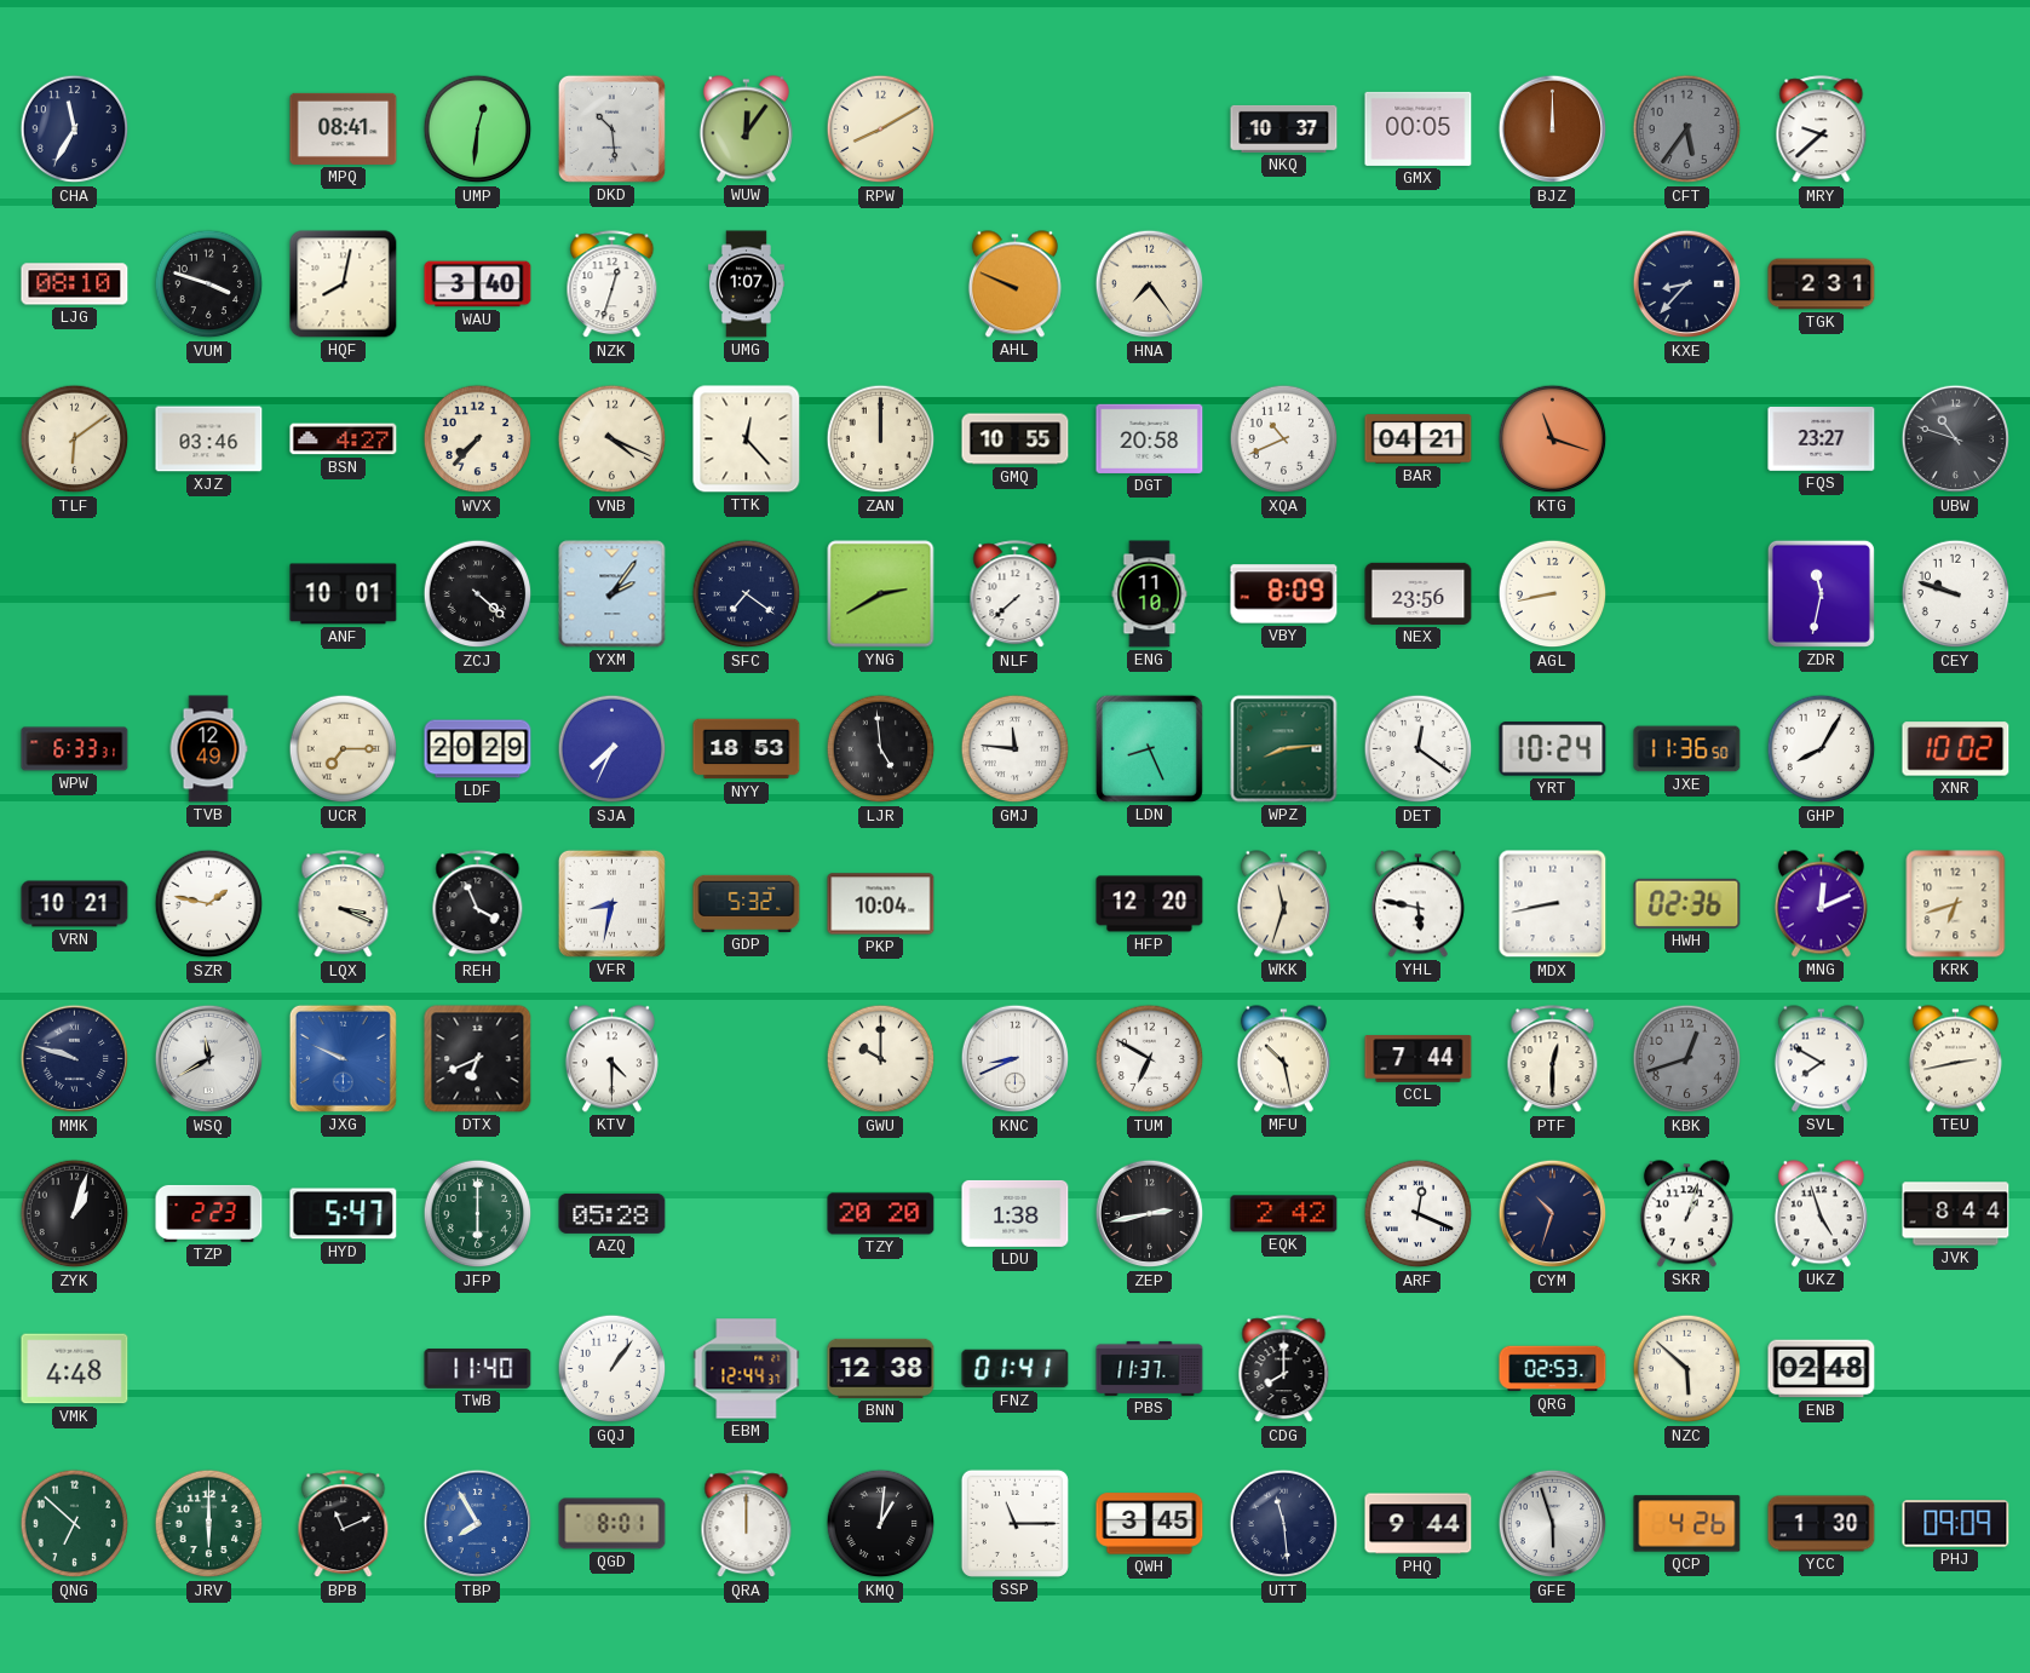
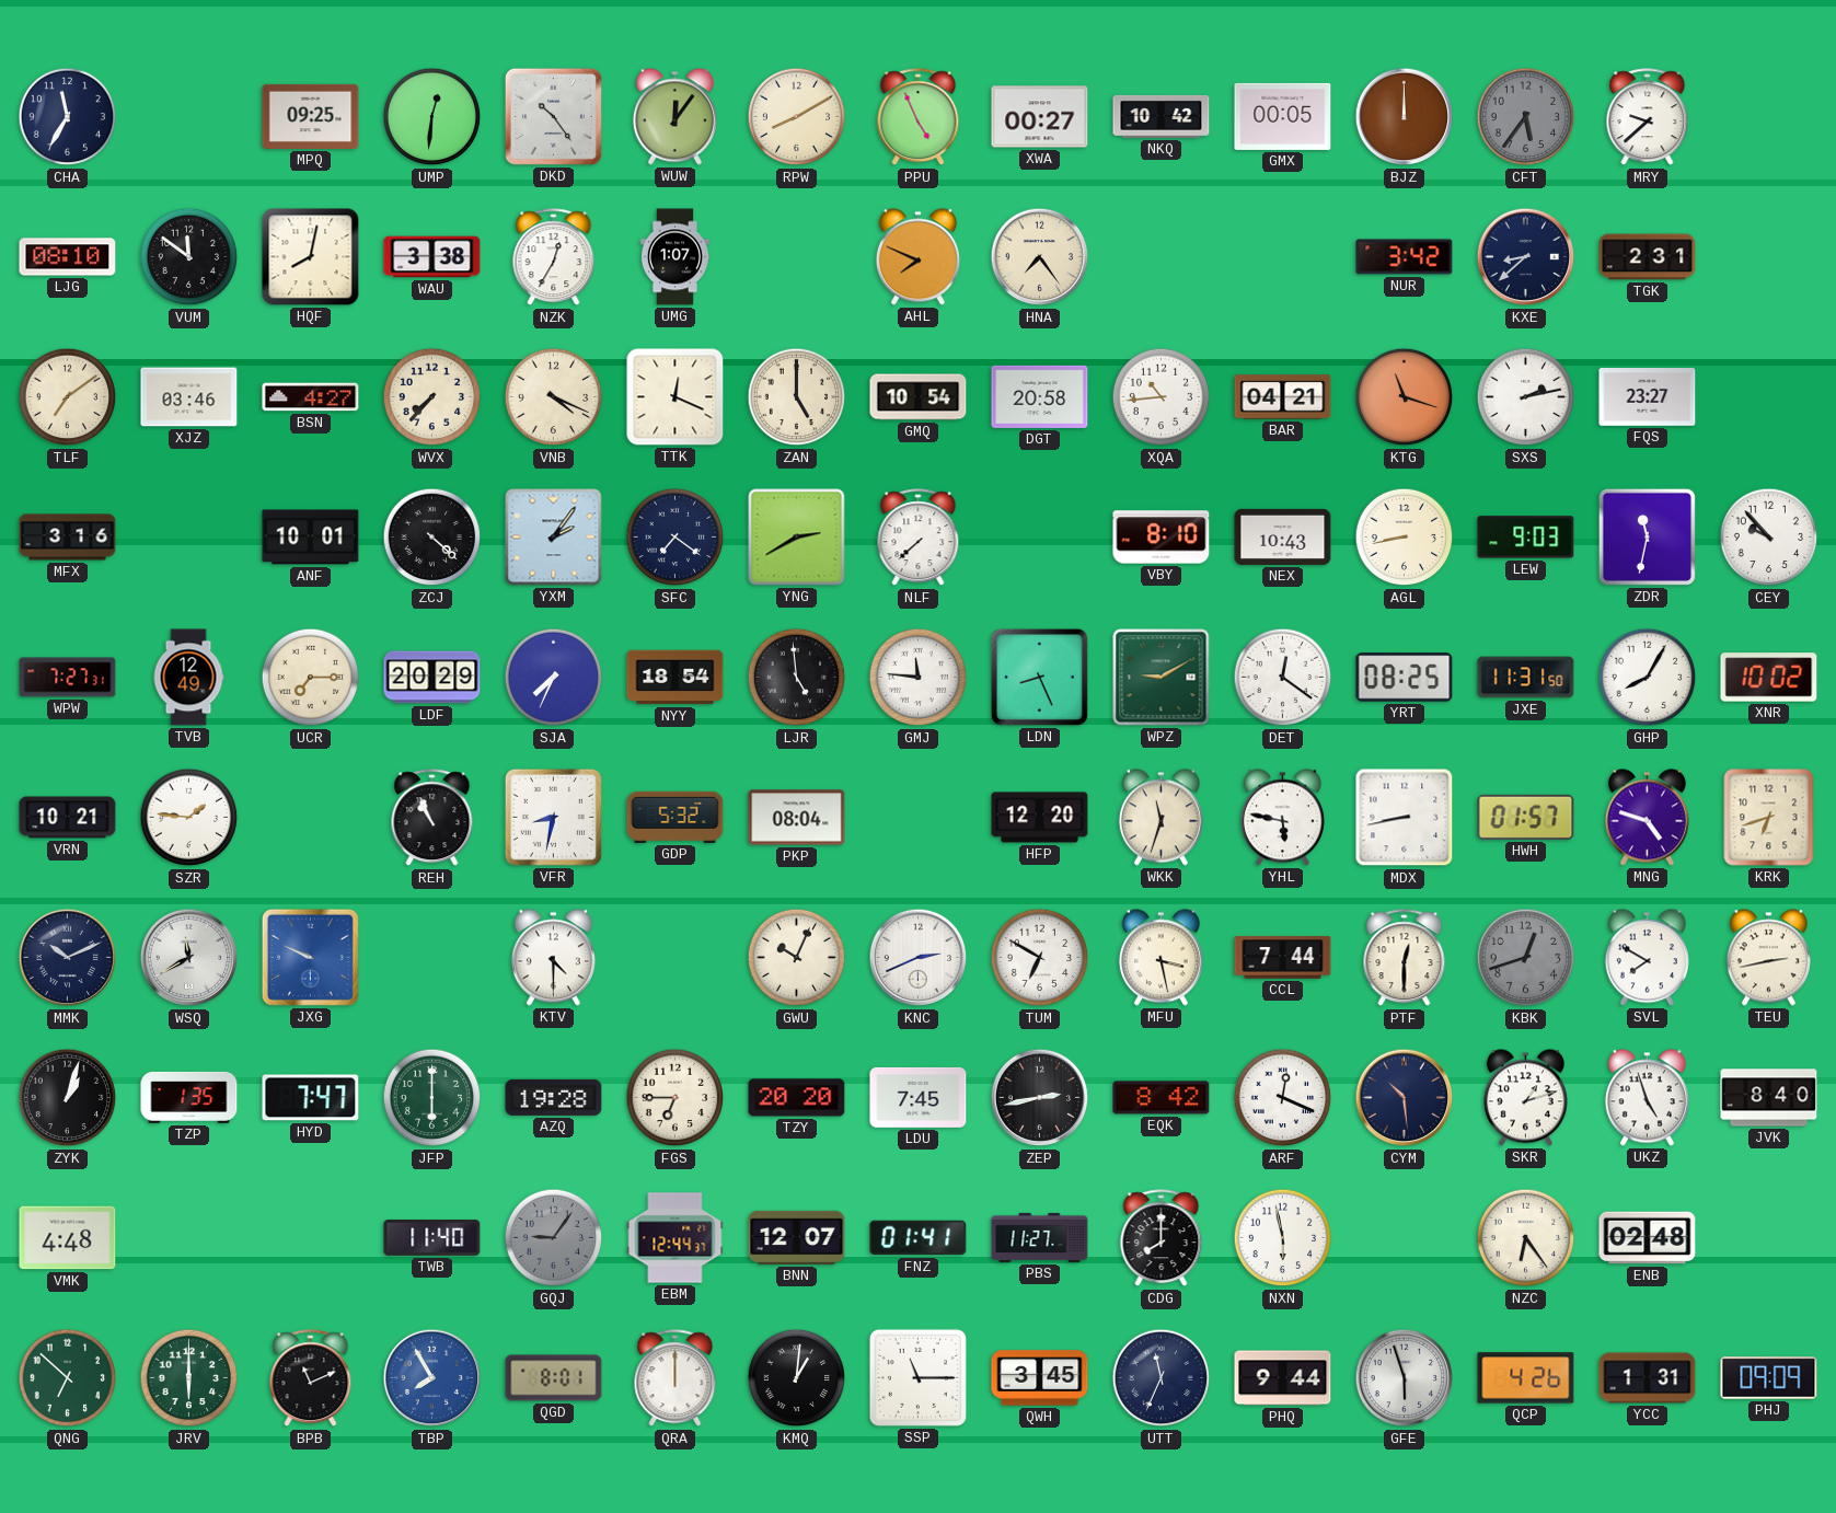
MPQ: 08:41 -> 09:25
DKD: 10:29 -> 10:24
PPU: none -> 4:56
XWA: none -> 00:27
NKQ: 10:37 -> 10:42
VUM: 3:48 -> 11:51
WAU: 3:40 -> 3:38
NZK: 12:33 -> 12:35
AHL: 9:49 -> 7:49
NUR: none -> 3:42
KXE: 8:37 -> 8:38
TLF: 6:09 -> 7:09
TTK: 12:23 -> 12:19
ZAN: 12:00 -> 5:00
GMQ: 10:55 -> 10:54
XQA: 10:41 -> 10:44
SXS: none -> 2:13
UBW: 10:48 -> none
MFX: none -> 3:16
ENG: 11:10 -> none
VBY: 8:09 -> 8:10
NEX: 23:56 -> 10:43
LEW: none -> 9:03
CEY: 9:48 -> 9:53
WPW: 6:33 -> 7:27
NYY: 18:53 -> 18:54
WPZ: 8:14 -> 9:10
YRT: 10:24 -> 08:25
JXE: 11:36 -> 11:31
SZR: 1:47 -> 1:46
LQX: 3:19 -> none
REH: 3:56 -> 10:56
PKP: 10:04 -> 08:04
HWH: 02:36 -> 01:57
MNG: 12:11 -> 4:48
MMK: 9:48 -> 10:11
DTX: 6:41 -> none
GWU: 10:00 -> 10:04
KNC: 8:41 -> 2:41
MFU: 10:28 -> 3:28
TZP: 2:23 -> 1:35
HYD: 5:47 -> 7:47
AZQ: 05:28 -> 19:28
FGS: none -> 6:45
LDU: 1:38 -> 7:45
EQK: 2:42 -> 8:42
CYM: 10:33 -> 10:29
SKR: 1:03 -> 1:12
JVK: 8:44 -> 8:40
GQJ: 1:06 -> 9:06
GQJ dial: white -> grey
BNN: 12:38 -> 12:07
PBS: 11:37 -> 11:27
NXN: none -> 5:58
QRG: 02:53 -> none
NZC: 5:52 -> 6:24
UTT: 11:29 -> 11:34
YCC: 1:30 -> 1:31
